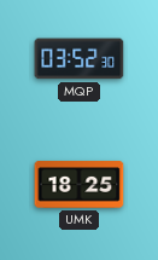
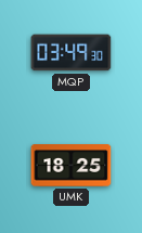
MQP: 03:52 -> 03:49
